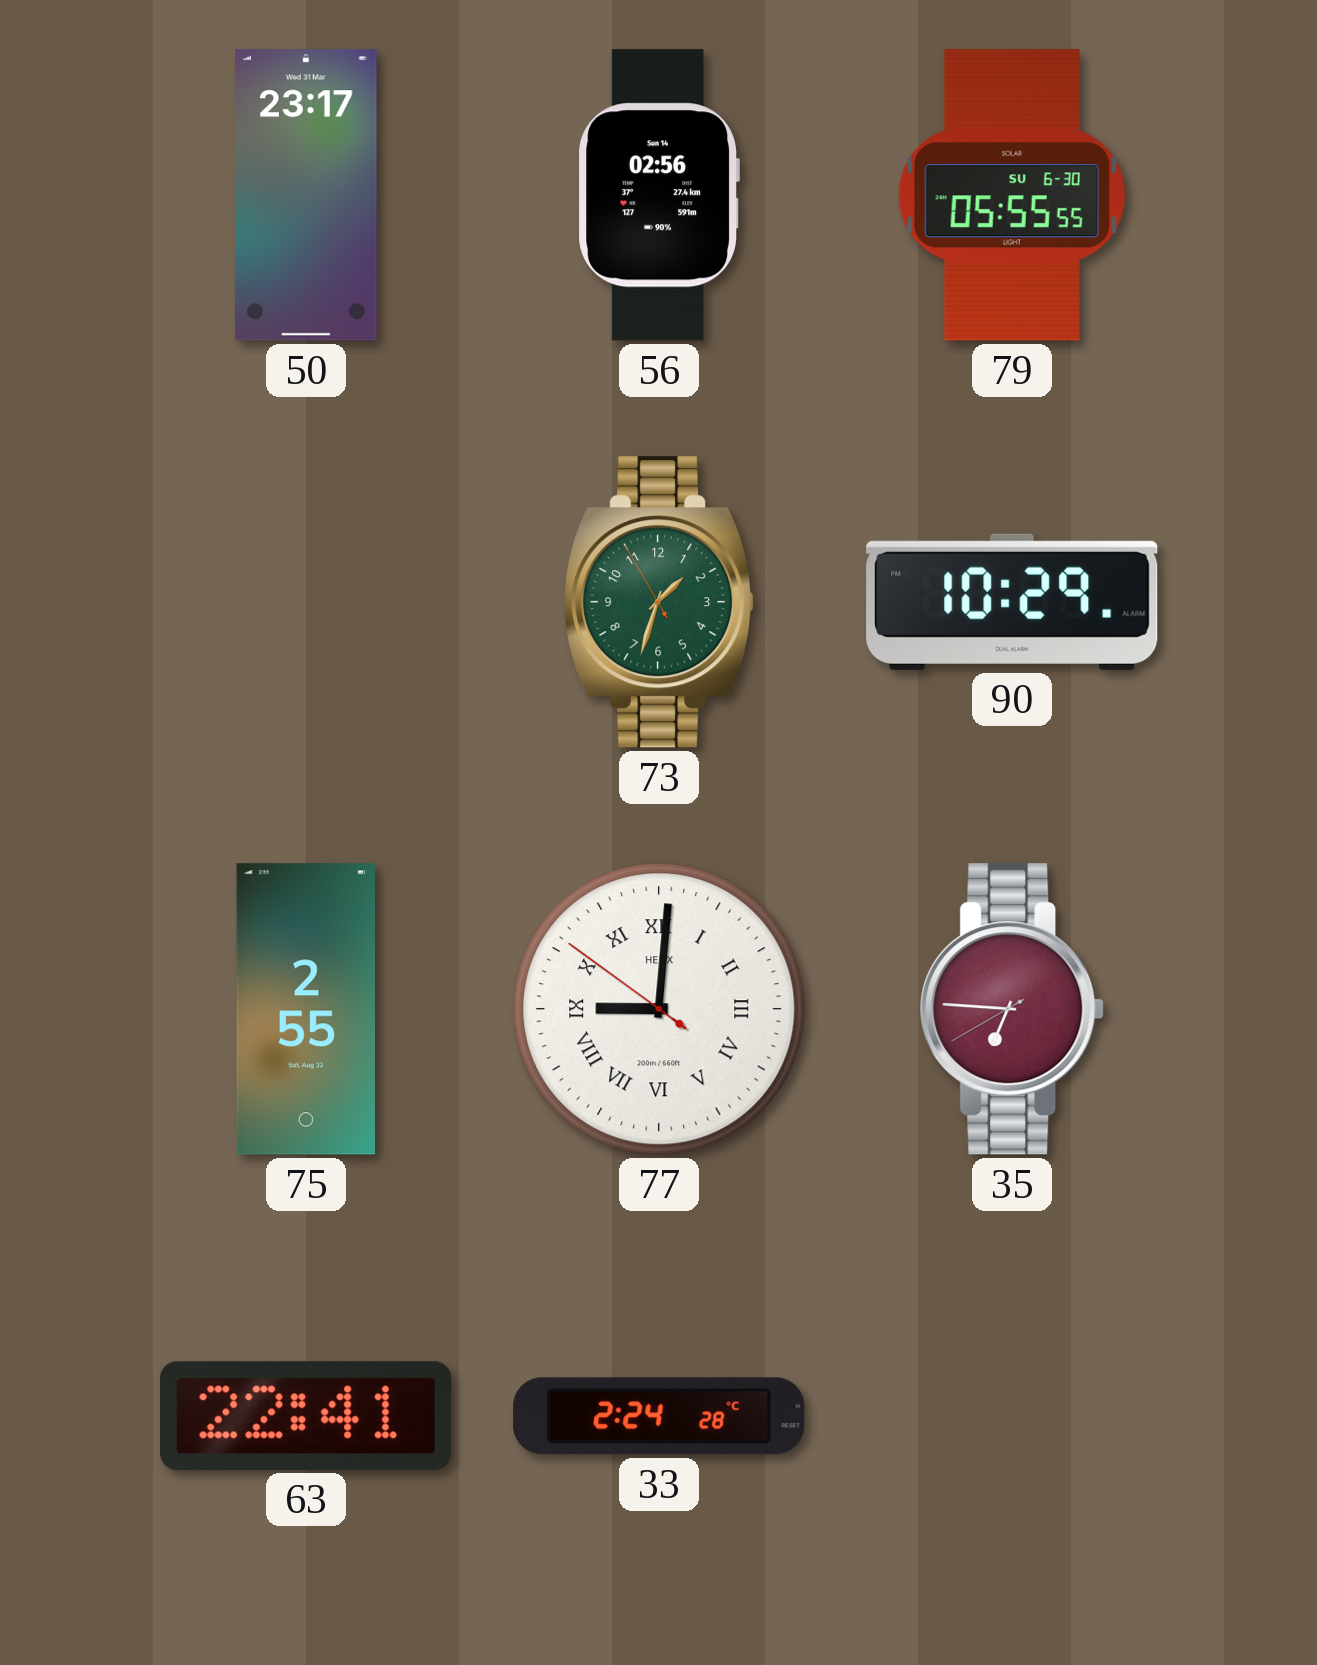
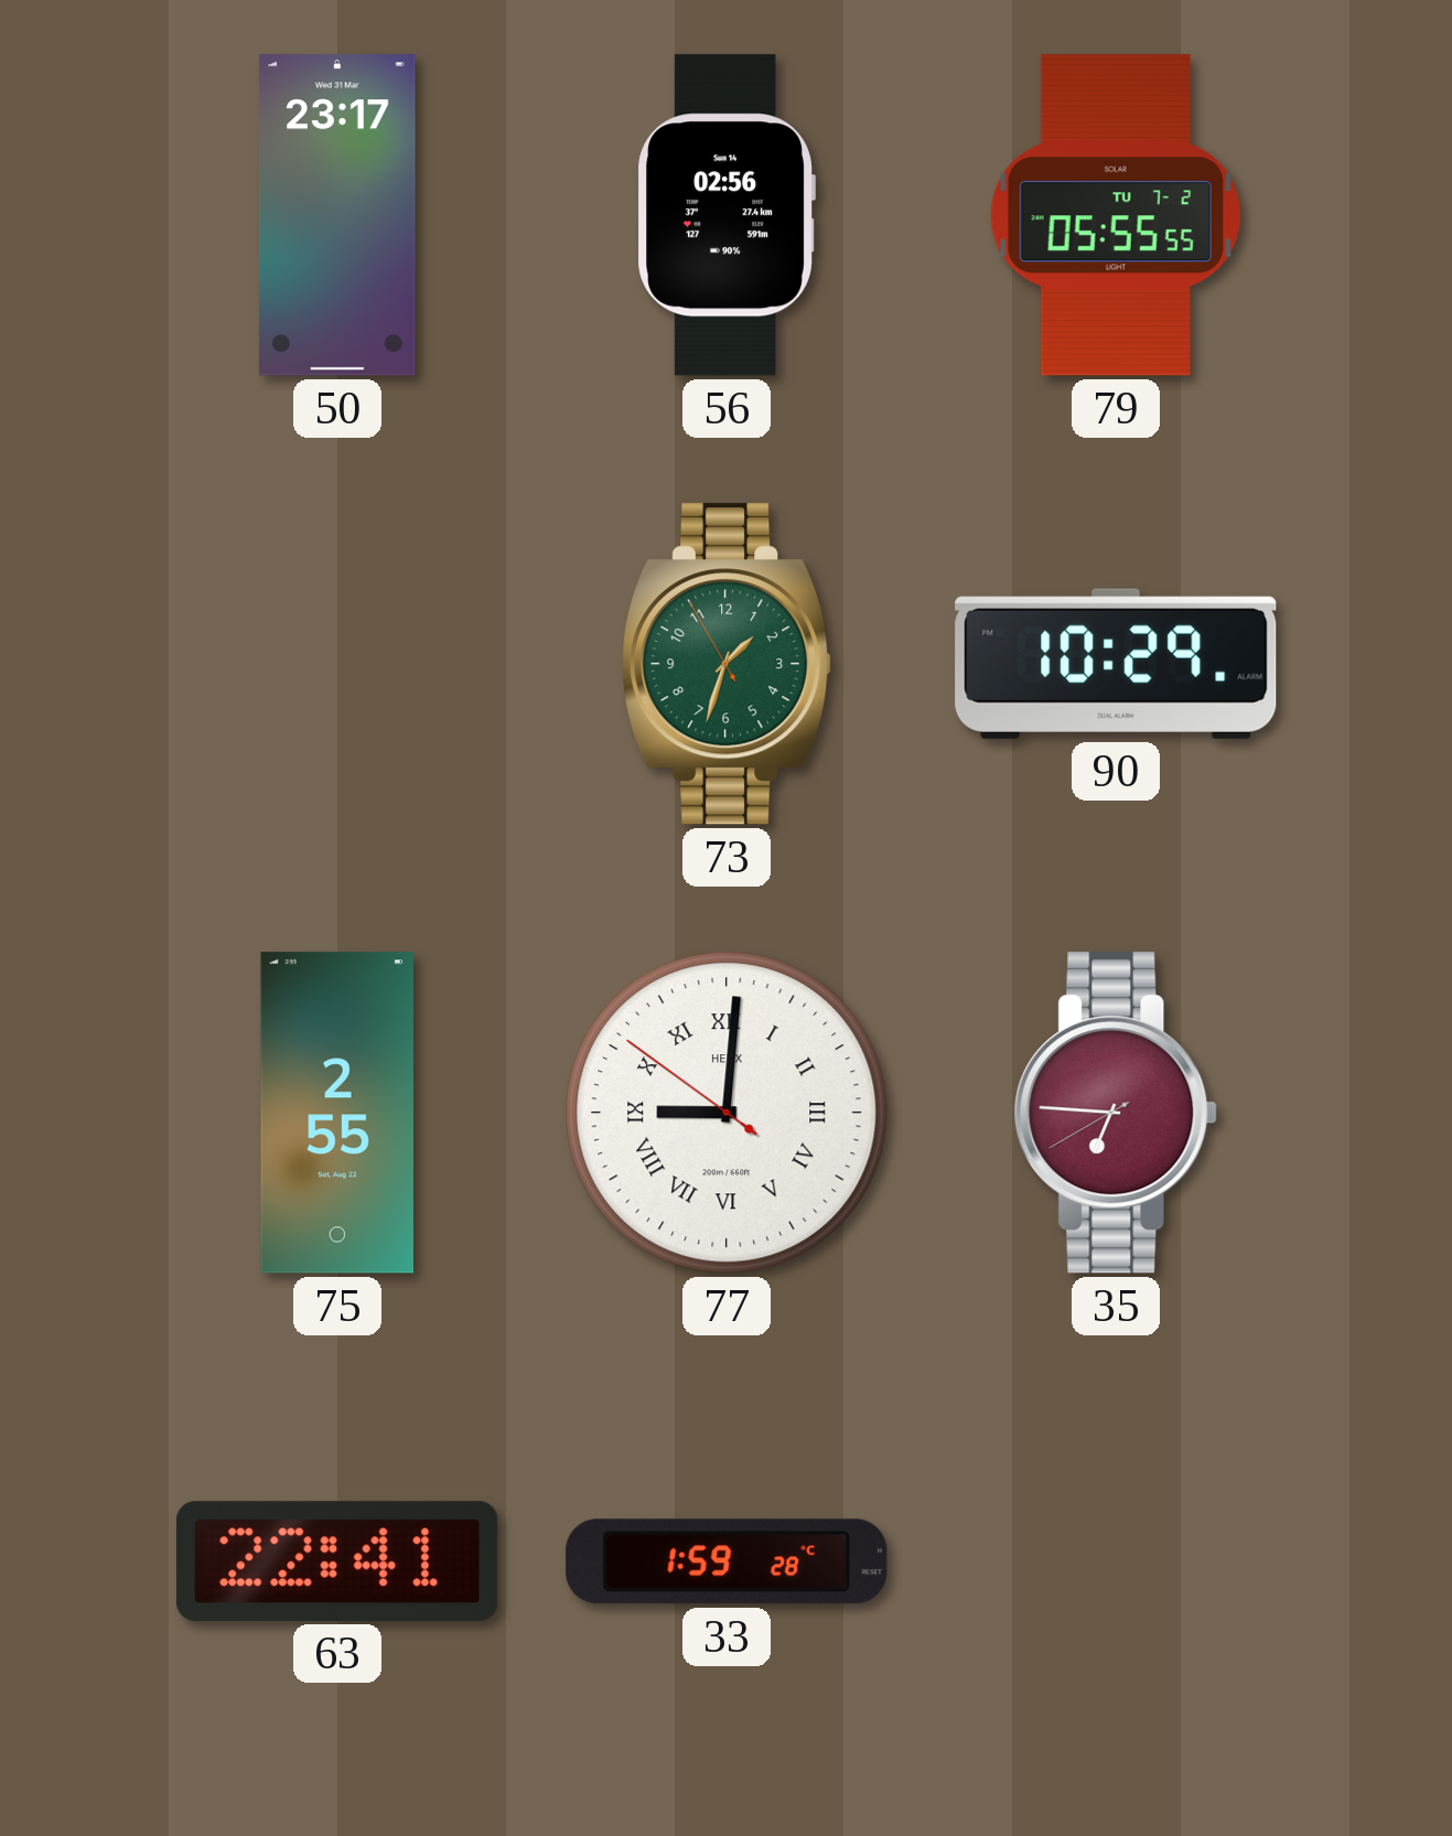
79 date: SU 6-30 -> TU 7-2
33: 2:24 -> 1:59
